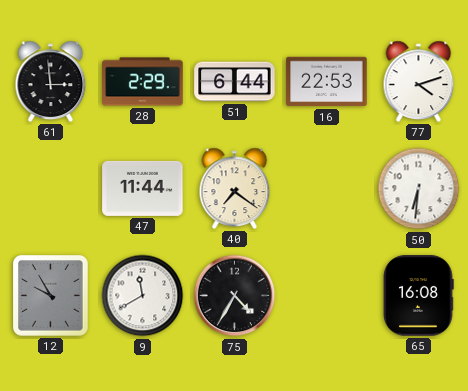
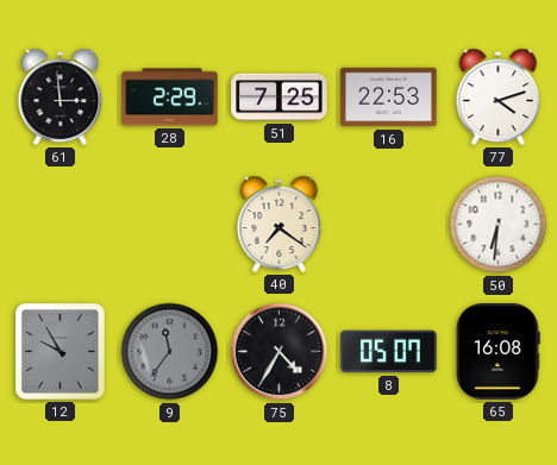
51: 6:44 -> 7:25
47: 11:44 -> none
9: 11:40 -> 11:36
9 dial: white -> grey
8: none -> 05:07
